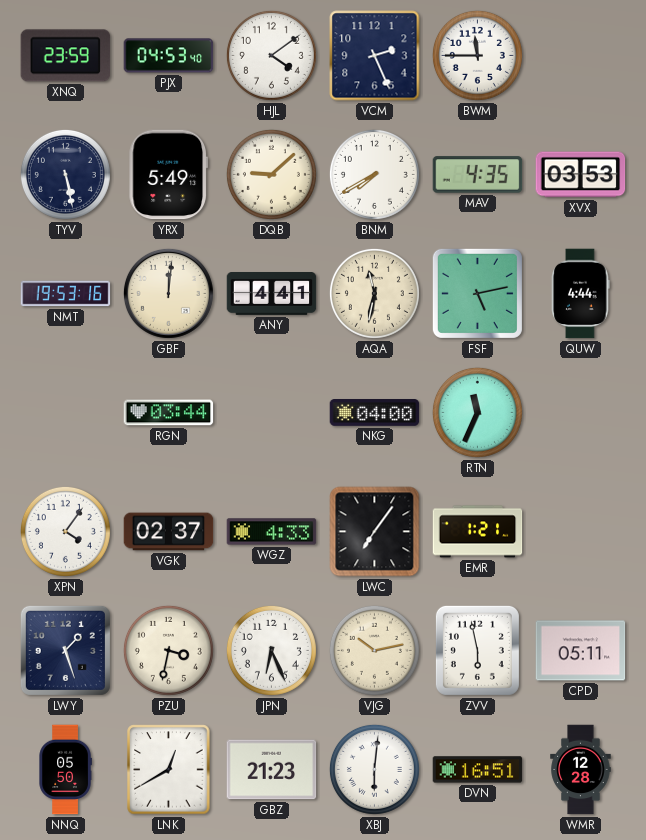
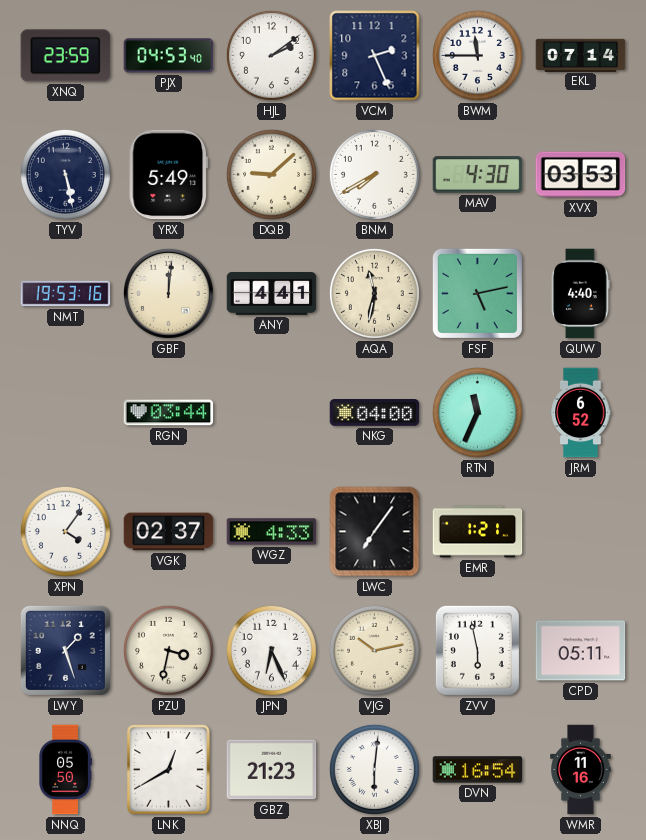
HJL: 4:09 -> 2:09
EKL: none -> 07:14
MAV: 4:35 -> 4:30
QUW: 4:44 -> 4:40
JRM: none -> 6:52
DVN: 16:51 -> 16:54
WMR: 12:28 -> 11:16
